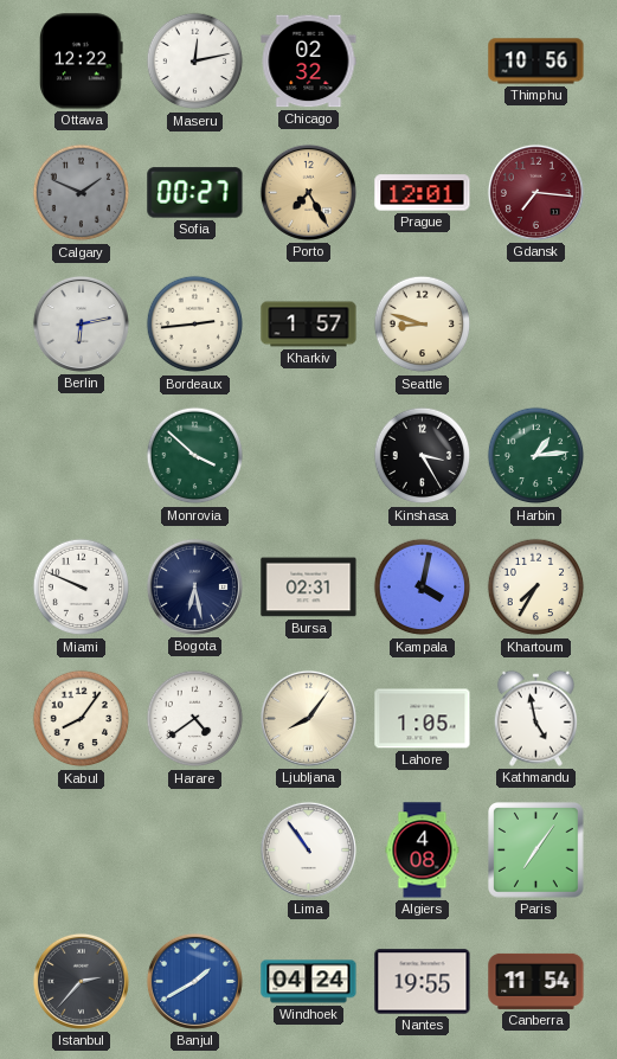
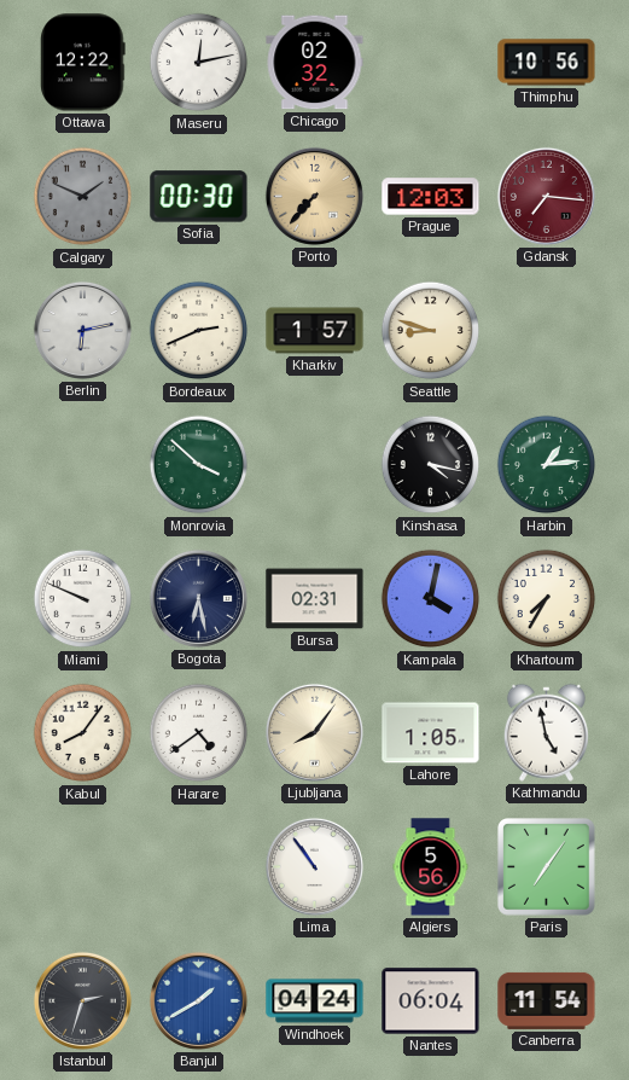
Sofia: 00:27 -> 00:30
Porto: 7:25 -> 7:37
Prague: 12:01 -> 12:03
Bordeaux: 2:44 -> 2:41
Kinshasa: 3:25 -> 4:17
Algiers: 4:08 -> 5:56
Istanbul: 2:37 -> 2:33
Nantes: 19:55 -> 06:04
